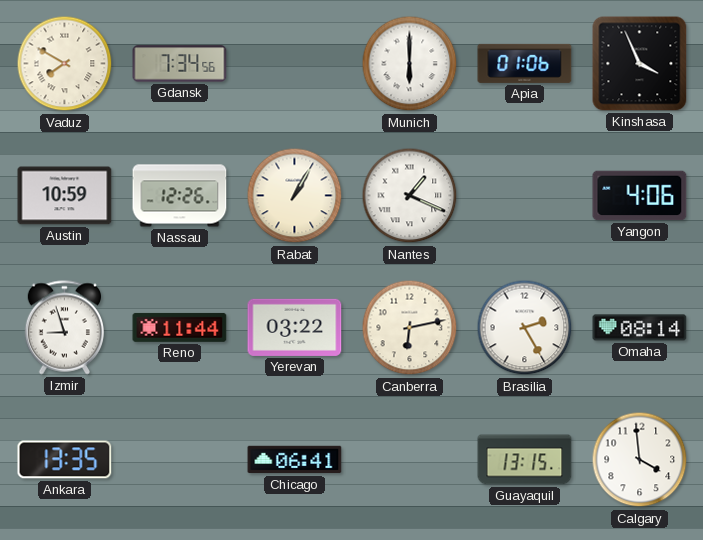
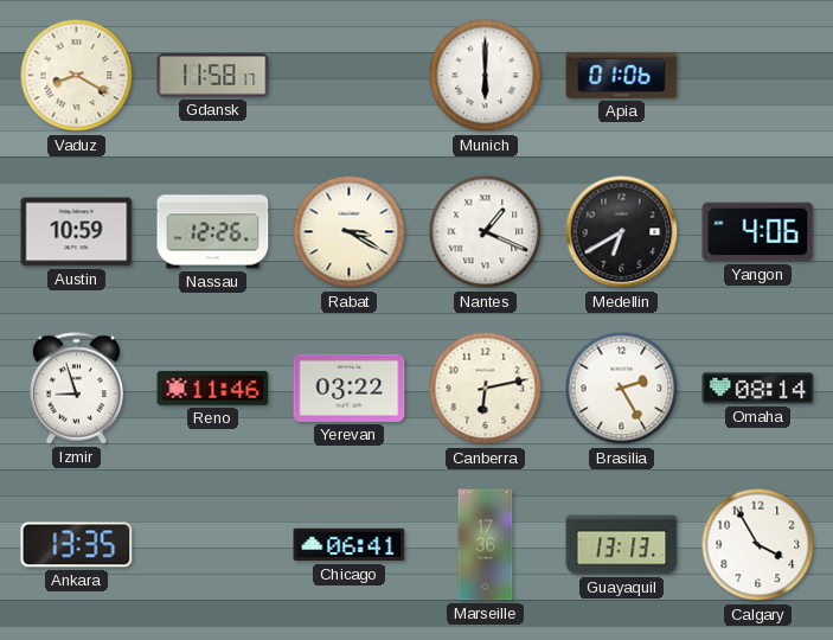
Vaduz: 7:50 -> 8:20
Gdansk: 7:34 -> 11:58
Kinshasa: 3:56 -> none
Rabat: 1:05 -> 3:20
Medellin: none -> 6:40
Reno: 11:44 -> 11:46
Marseille: none -> 17:36
Guayaquil: 13:15 -> 13:13
Calgary: 3:59 -> 3:55
